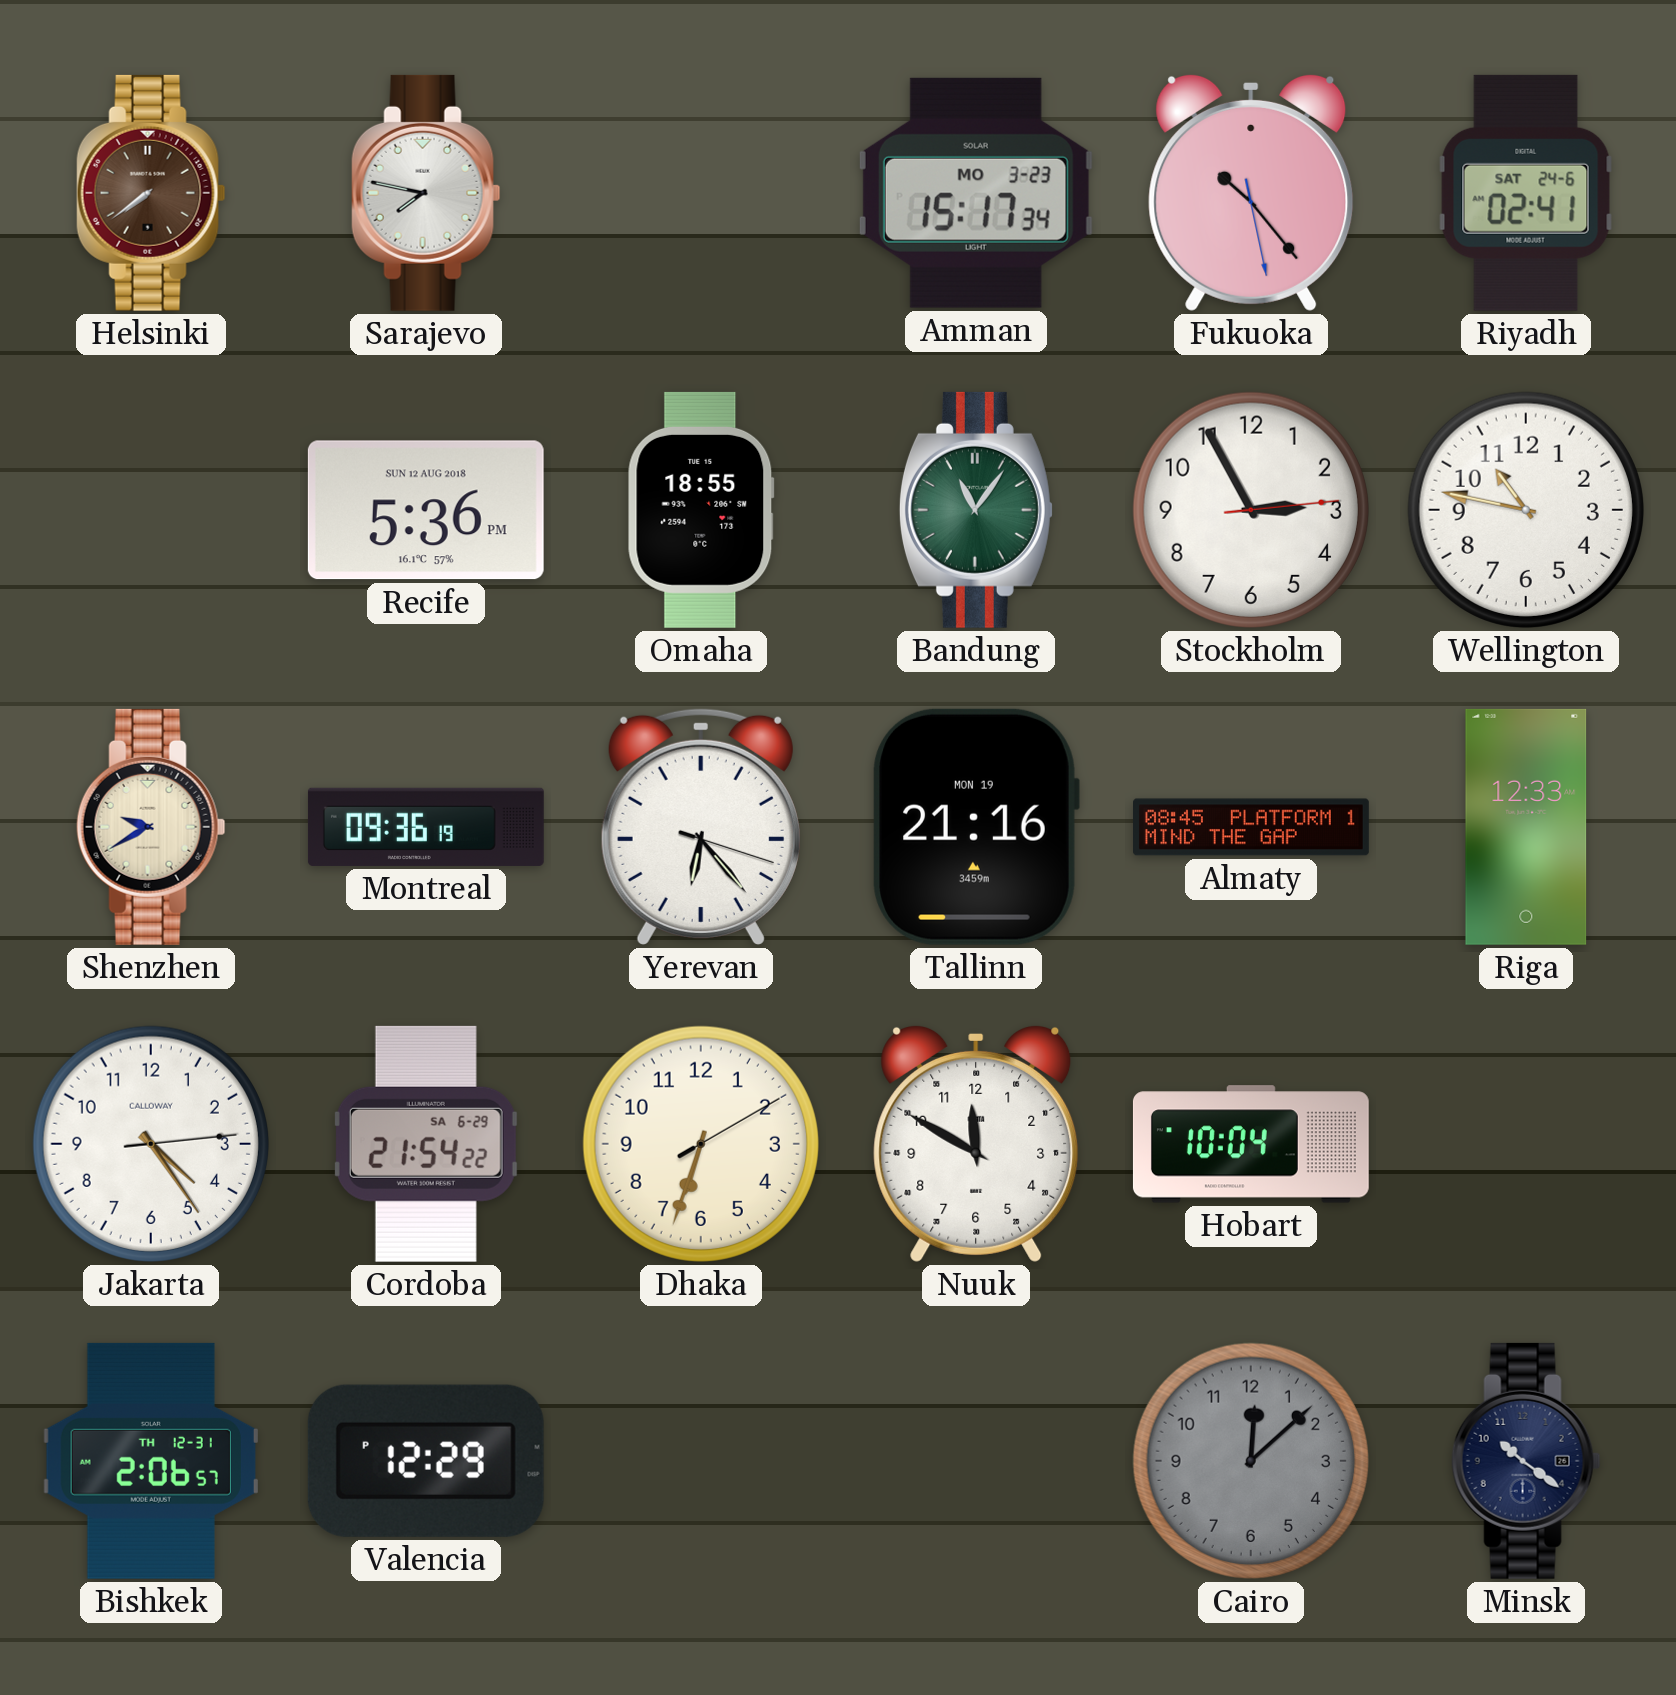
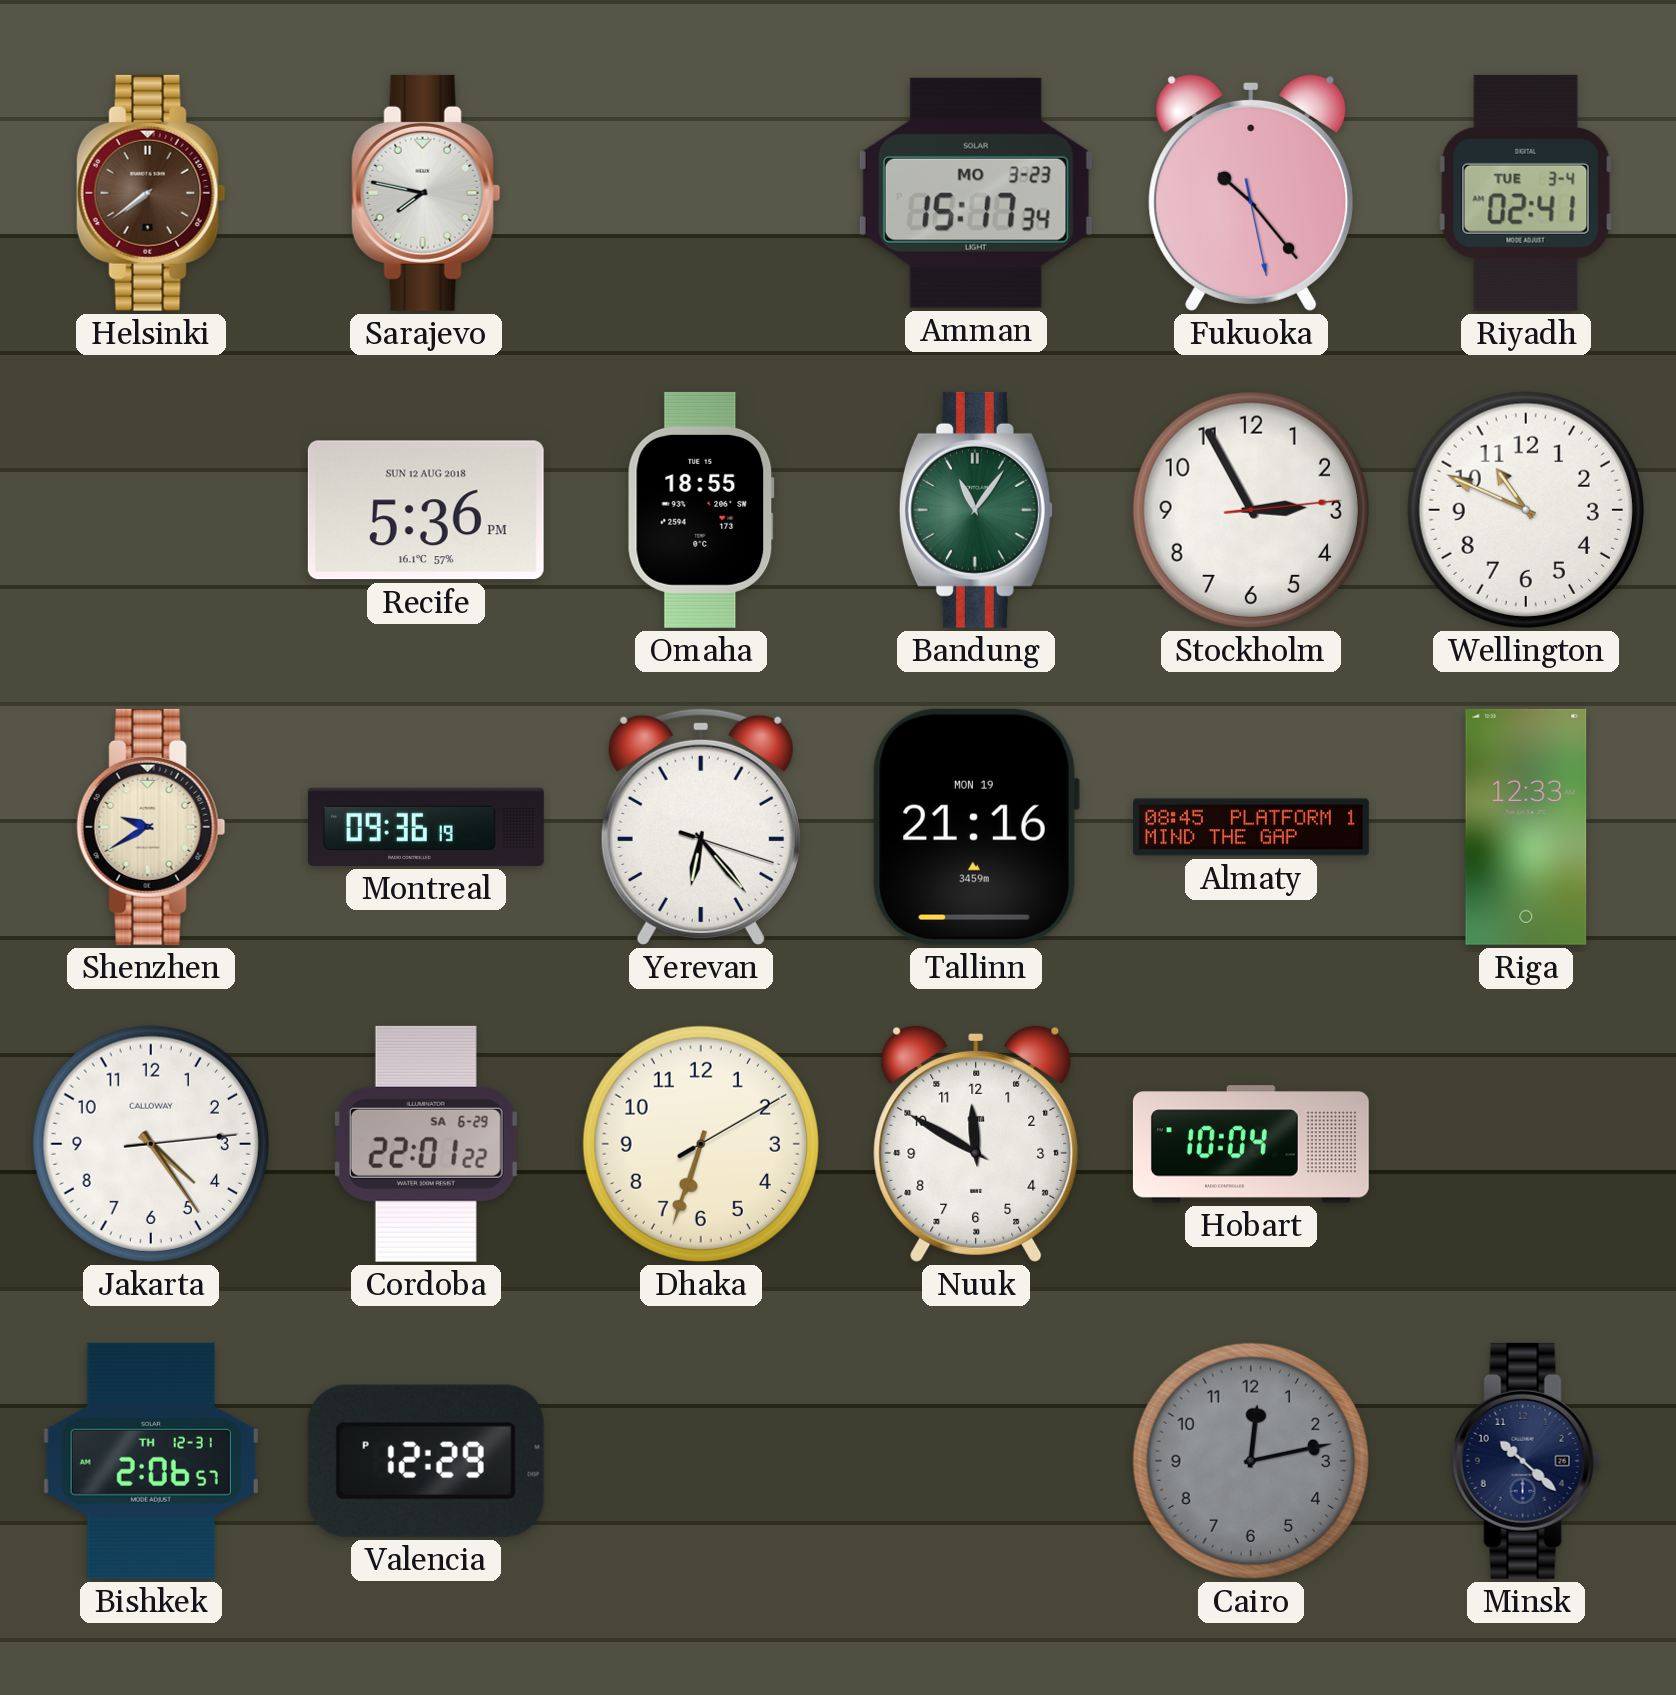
Riyadh date: SAT 24-6 -> TUE 3-4
Wellington: 10:47 -> 10:49
Cordoba: 21:54 -> 22:01
Cairo: 12:08 -> 12:13
Minsk: 10:21 -> 10:22
